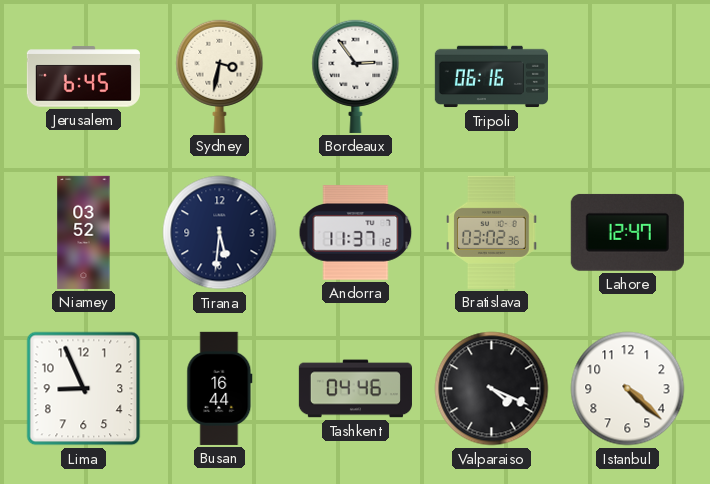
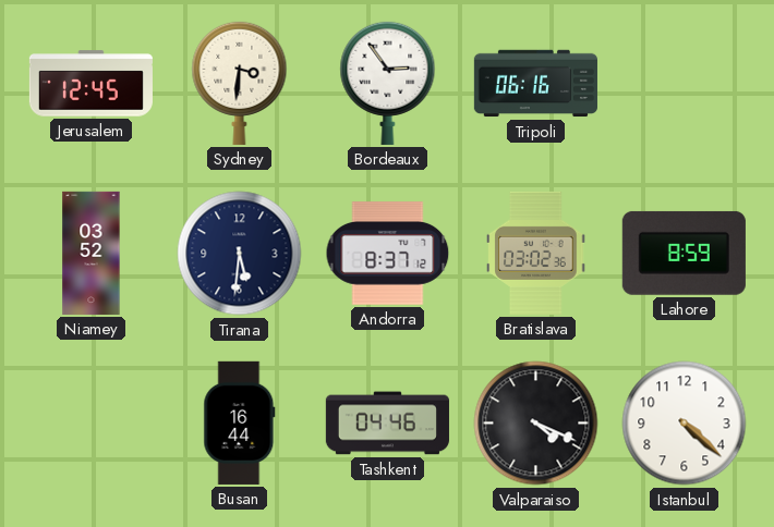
Jerusalem: 6:45 -> 12:45
Sydney: 3:32 -> 3:31
Andorra: 11:37 -> 8:37
Lahore: 12:47 -> 8:59
Lima: 8:56 -> none
